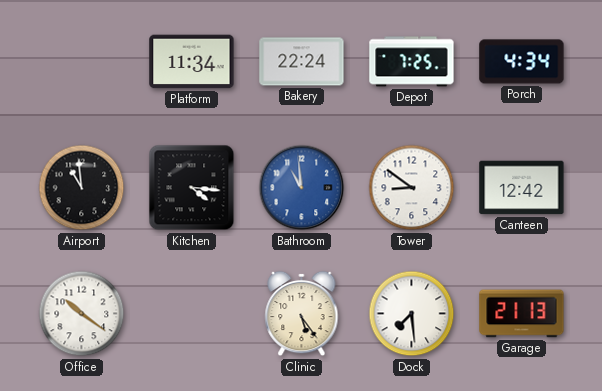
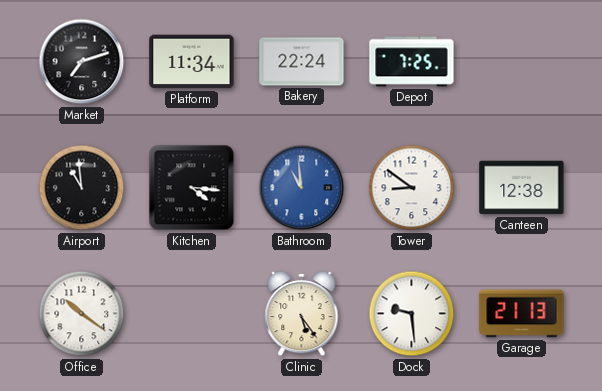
Market: none -> 7:12
Porch: 4:34 -> none
Canteen: 12:42 -> 12:38
Dock: 7:29 -> 9:29
